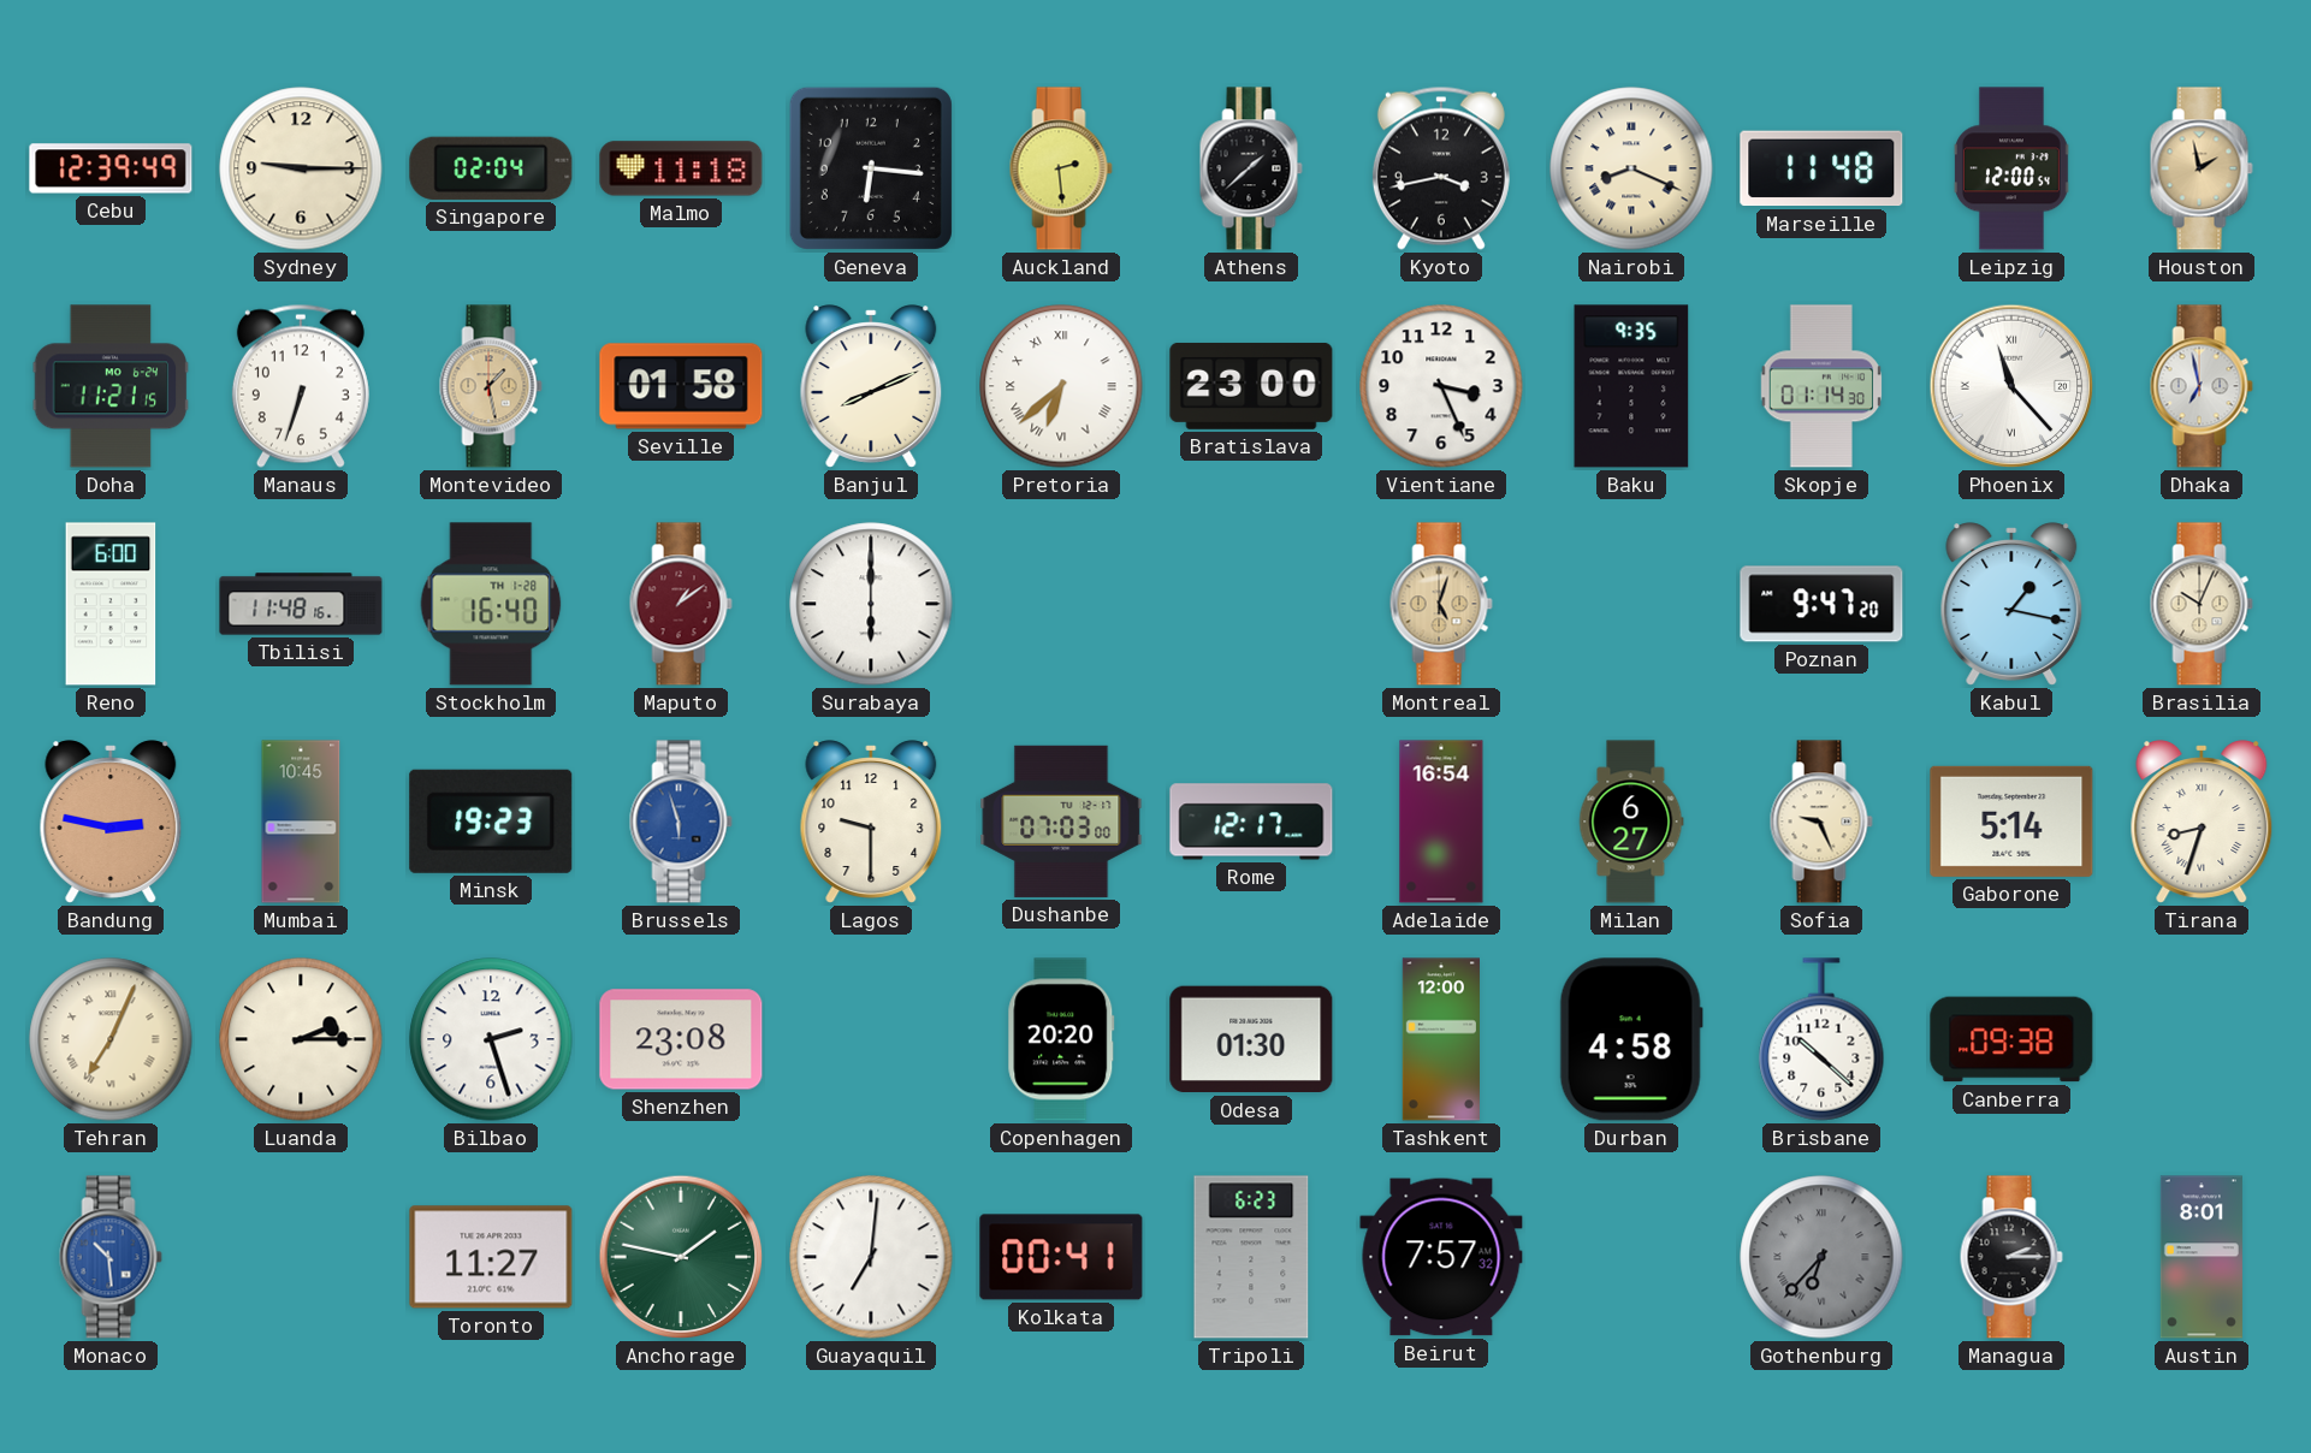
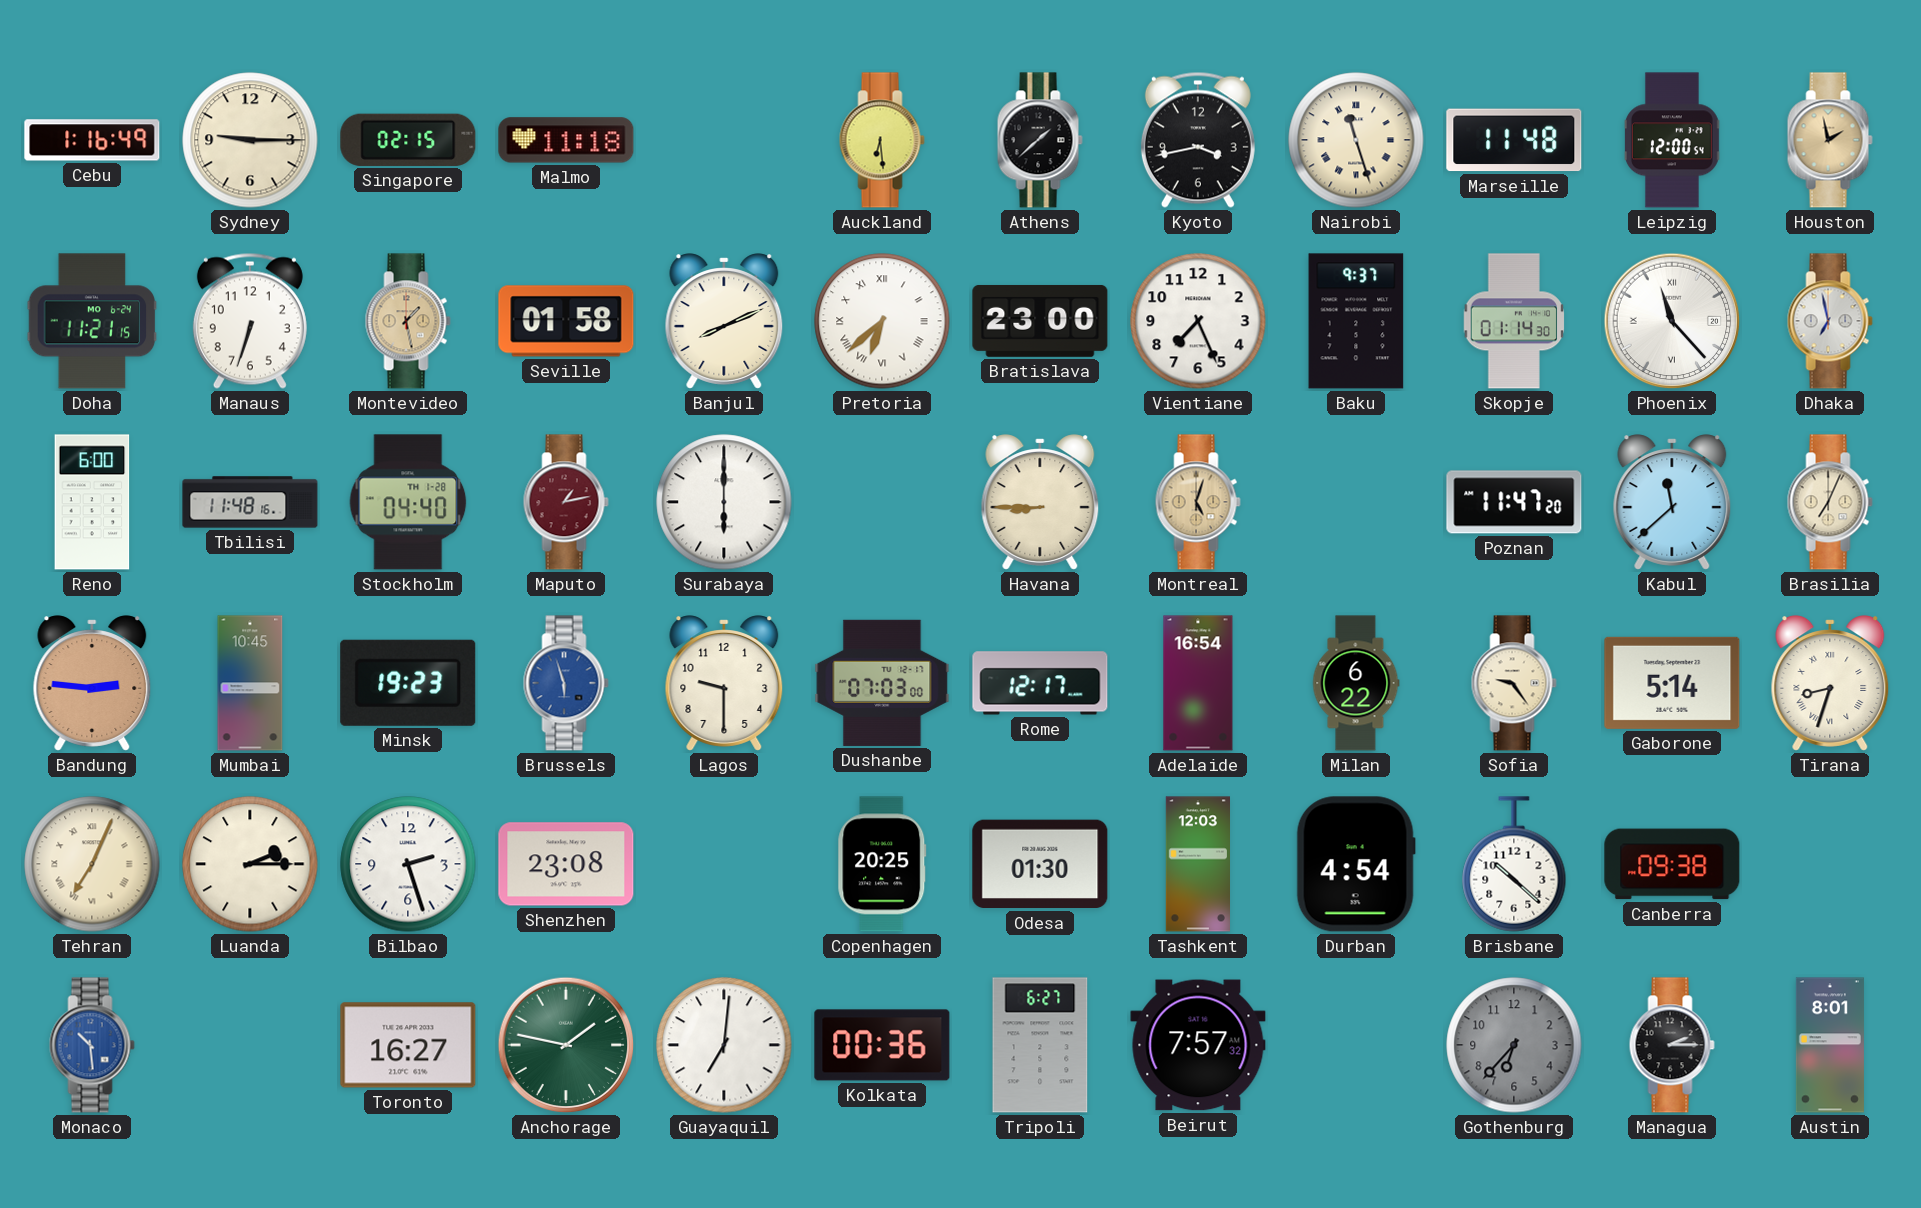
Cebu: 12:39 -> 1:16
Singapore: 02:04 -> 02:15
Geneva: 6:16 -> none
Auckland: 2:29 -> 6:29
Nairobi: 8:19 -> 11:27
Vientiane: 3:26 -> 7:26
Baku: 9:35 -> 9:37
Stockholm: 16:40 -> 04:40
Maputo: 1:09 -> 1:13
Havana: none -> 8:45
Poznan: 9:47 -> 11:47
Kabul: 1:17 -> 11:38
Brasilia: 10:04 -> 7:04
Bandung: 2:47 -> 2:46
Milan: 6:27 -> 6:22
Sofia: 9:26 -> 9:24
Copenhagen: 20:20 -> 20:25
Tashkent: 12:00 -> 12:03
Durban: 4:58 -> 4:54
Toronto: 11:27 -> 16:27
Kolkata: 00:41 -> 00:36
Tripoli: 6:23 -> 6:27
Gothenburg numerals: Roman -> Arabic
